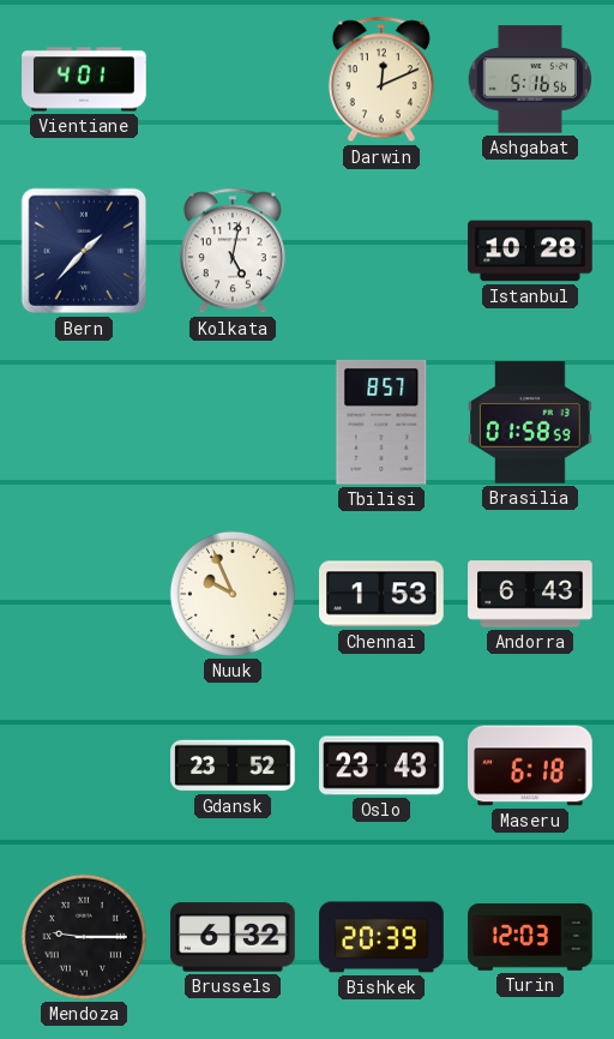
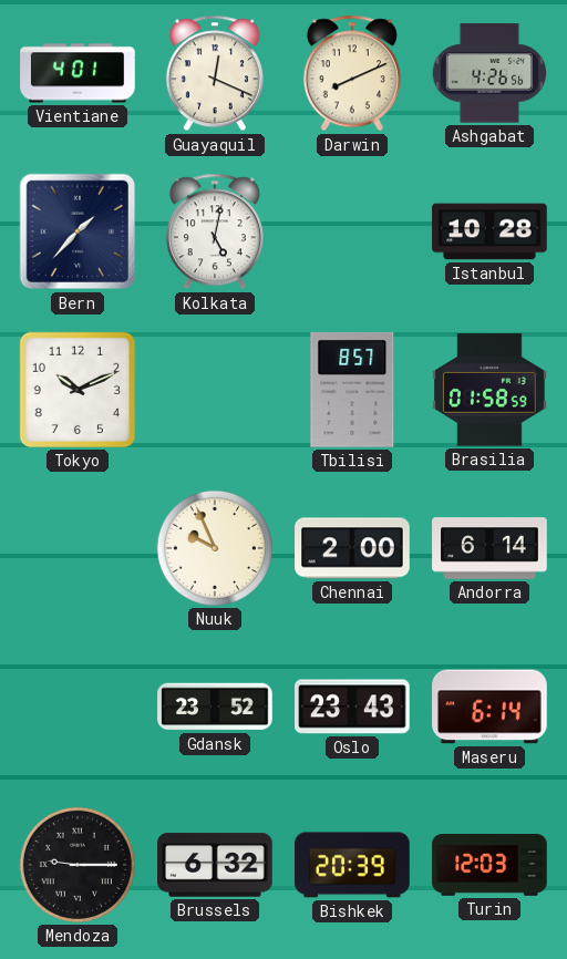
Guayaquil: none -> 12:19
Darwin: 12:11 -> 8:11
Ashgabat: 5:16 -> 4:26
Tokyo: none -> 10:11
Chennai: 1:53 -> 2:00
Andorra: 6:43 -> 6:14
Maseru: 6:18 -> 6:14
